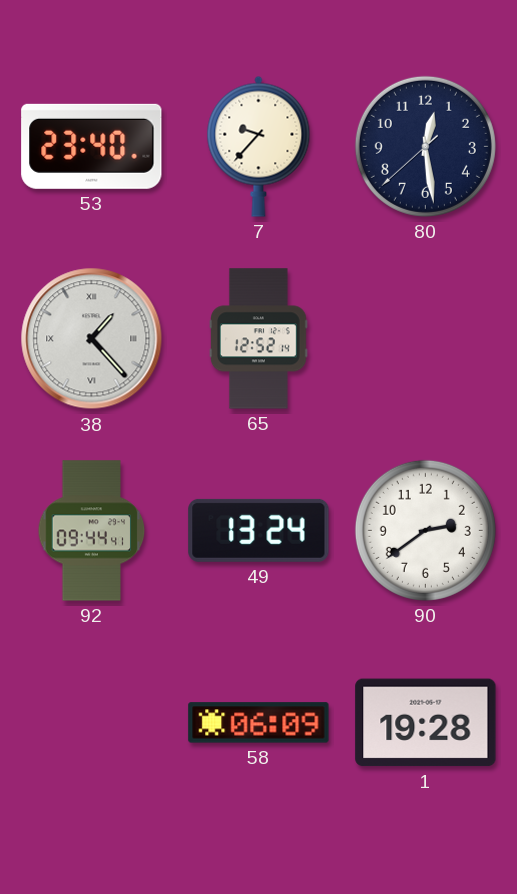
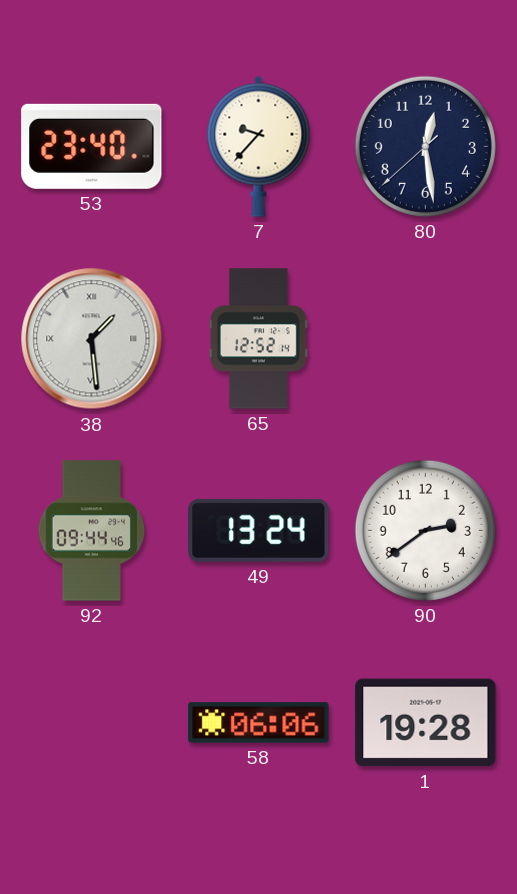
38: 1:23 -> 1:29
92: 09:44:41 -> 09:44:46
58: 06:09 -> 06:06
